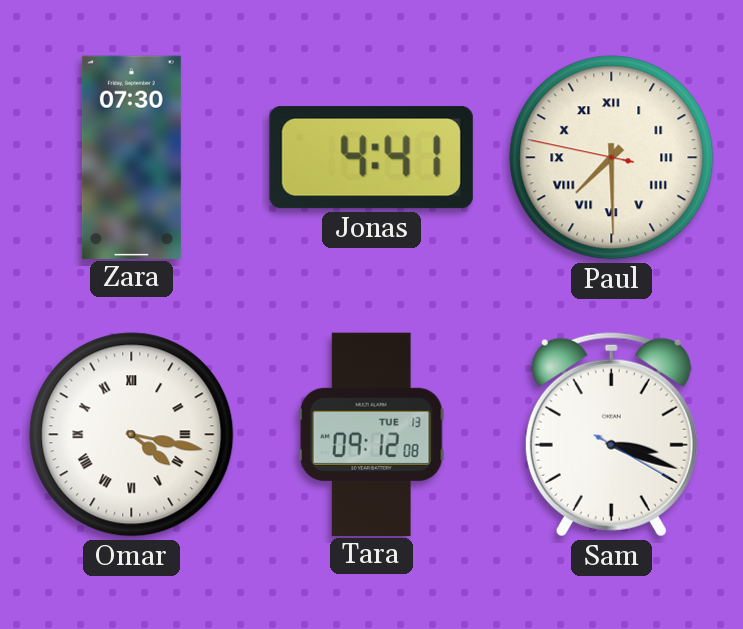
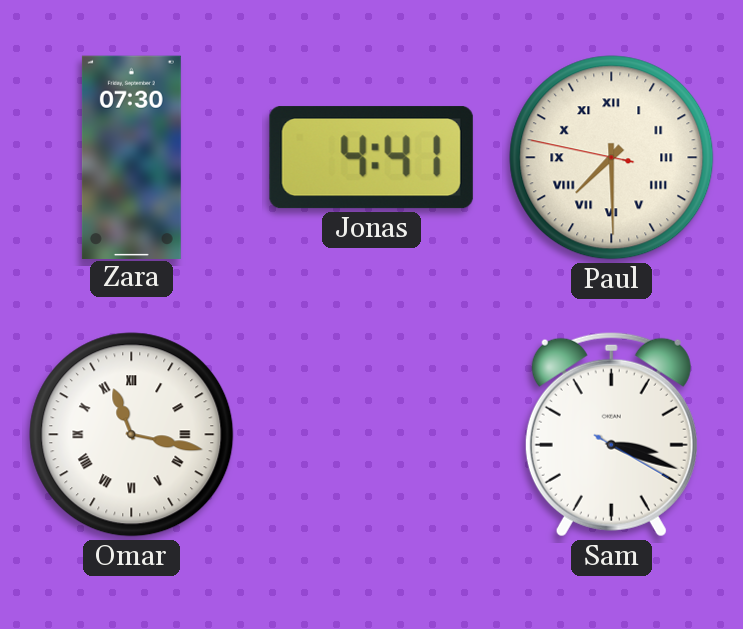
Omar: 4:17 -> 11:17
Tara: 09:12 -> none
